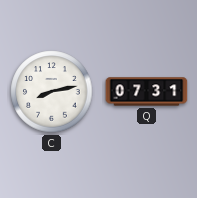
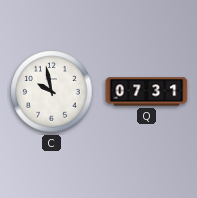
C: 8:13 -> 9:58
